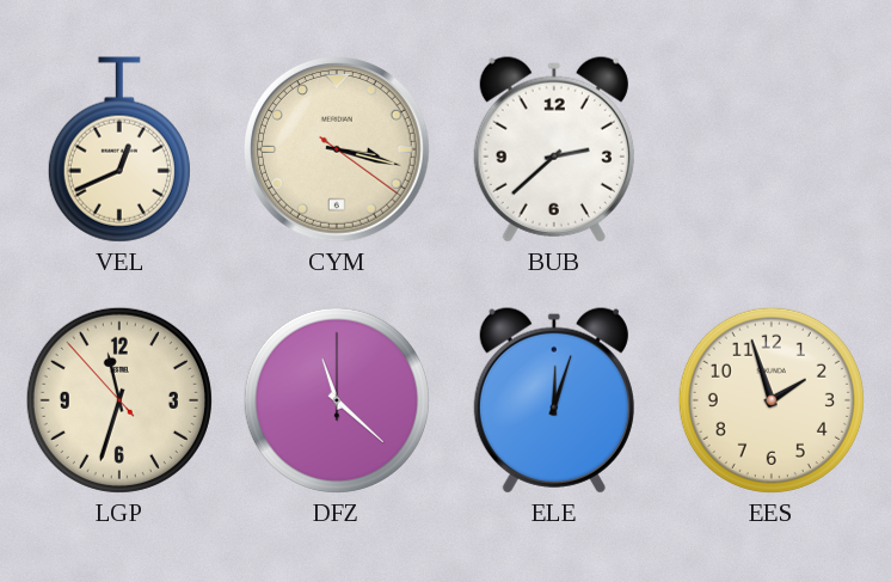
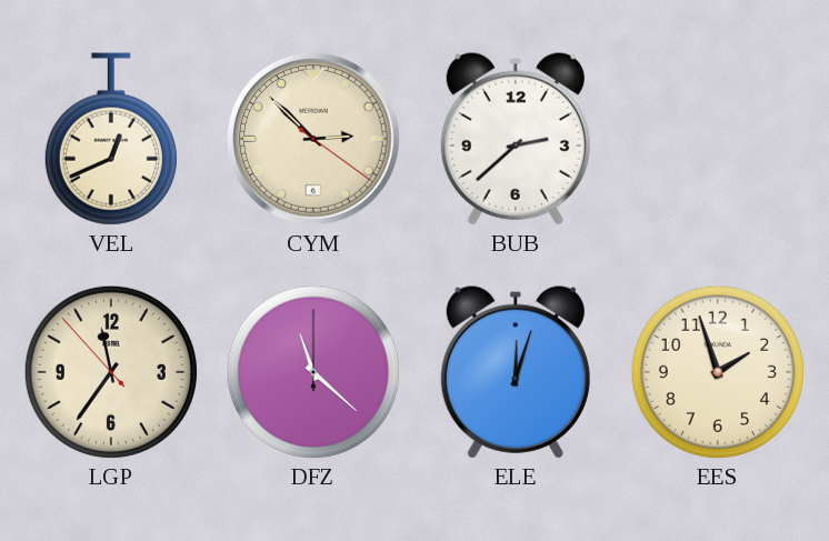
CYM: 3:17 -> 2:52
LGP: 11:32 -> 11:35
